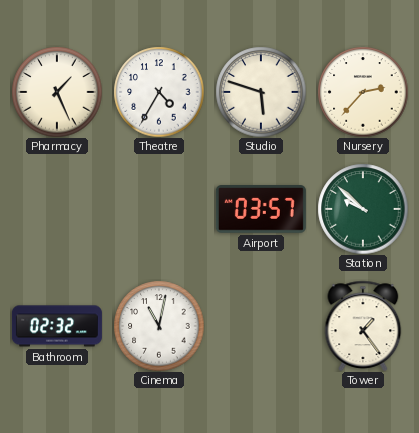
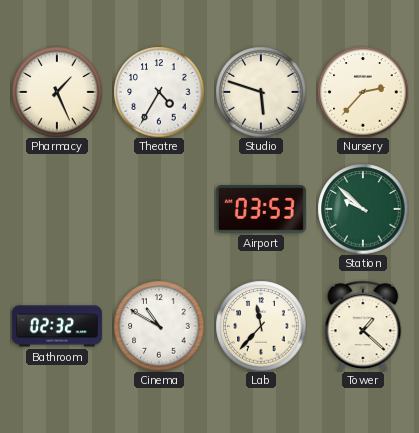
Airport: 03:57 -> 03:53
Cinema: 11:02 -> 10:50
Lab: none -> 11:37
Tower: 1:24 -> 1:22
